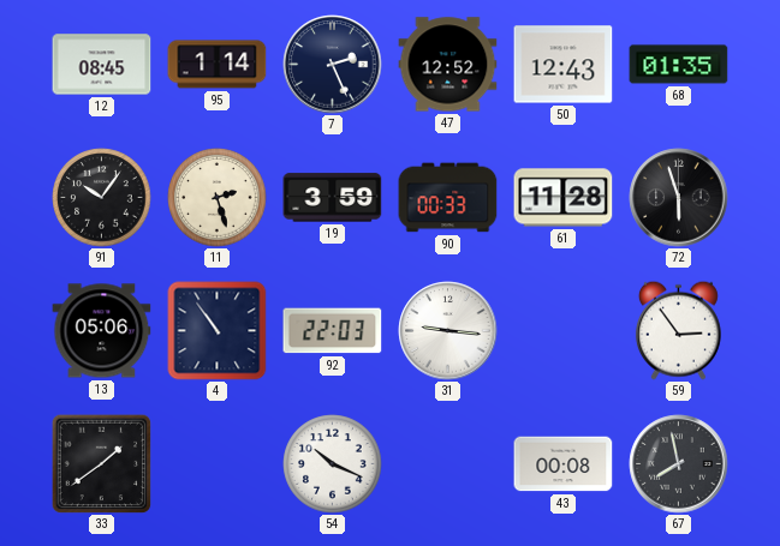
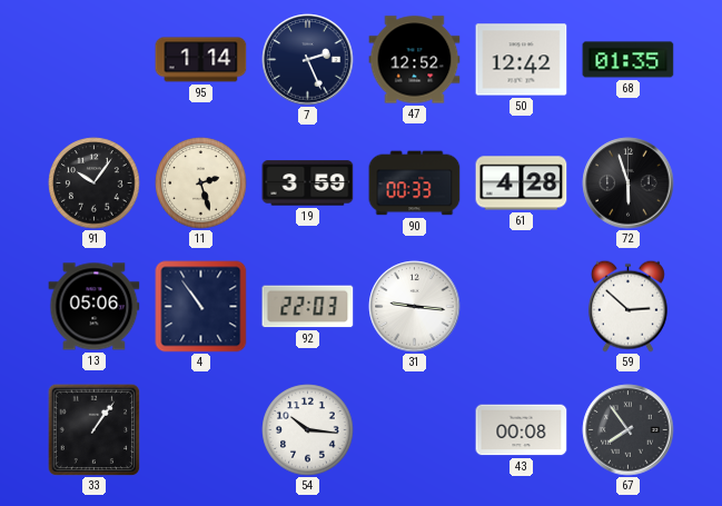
12: 08:45 -> none
50: 12:43 -> 12:42
61: 11:28 -> 4:28
59: 2:54 -> 2:52
33: 1:39 -> 1:06
54: 10:19 -> 10:16
67: 7:58 -> 7:54
